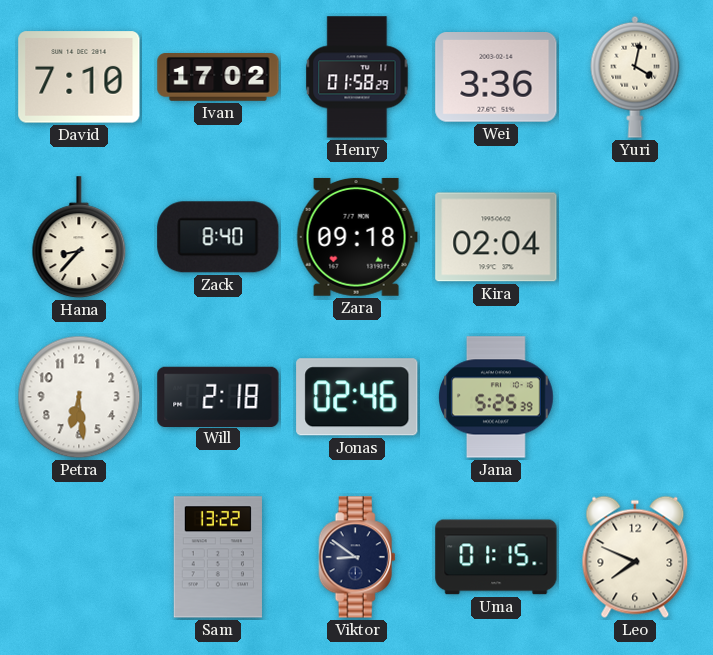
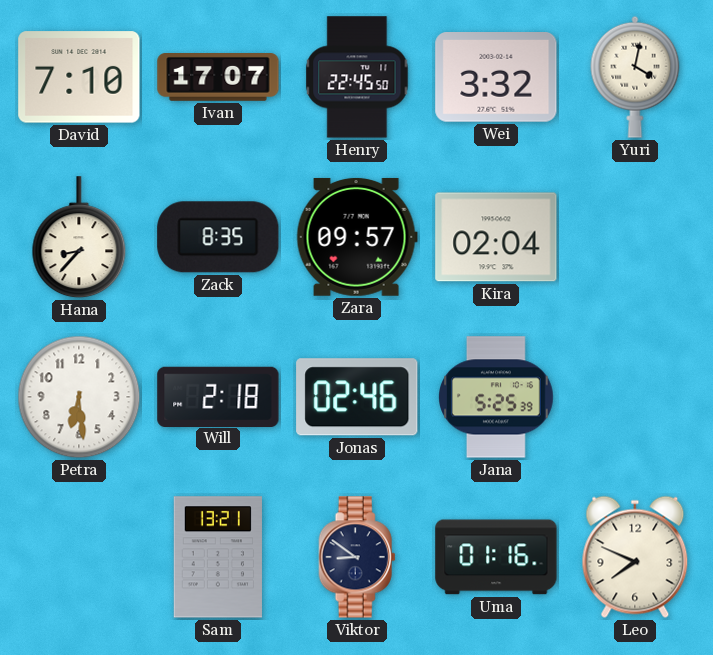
Ivan: 17:02 -> 17:07
Henry: 01:58 -> 22:45
Wei: 3:36 -> 3:32
Zack: 8:40 -> 8:35
Zara: 09:18 -> 09:57
Sam: 13:22 -> 13:21
Uma: 01:15 -> 01:16
